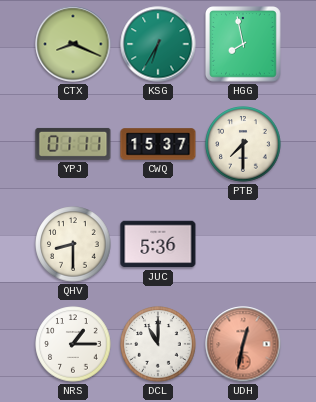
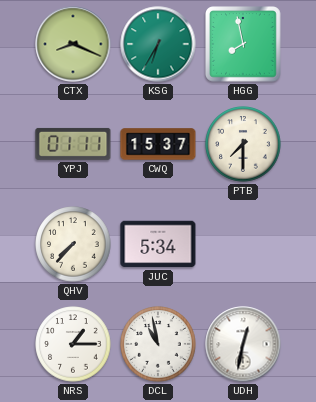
QHV: 8:30 -> 7:37
JUC: 5:36 -> 5:34
DCL: 11:00 -> 10:58
UDH dial: salmon -> white
